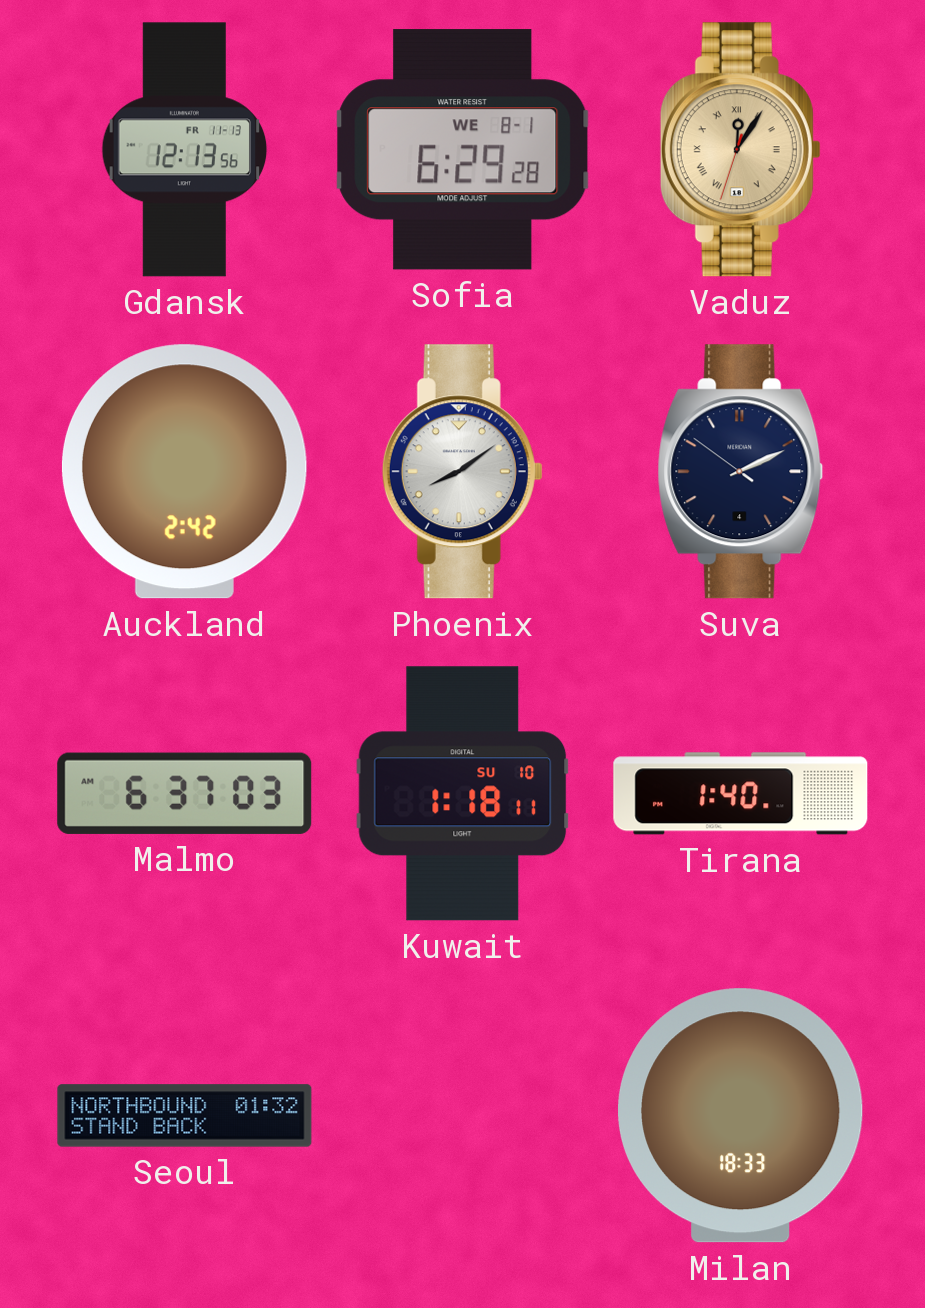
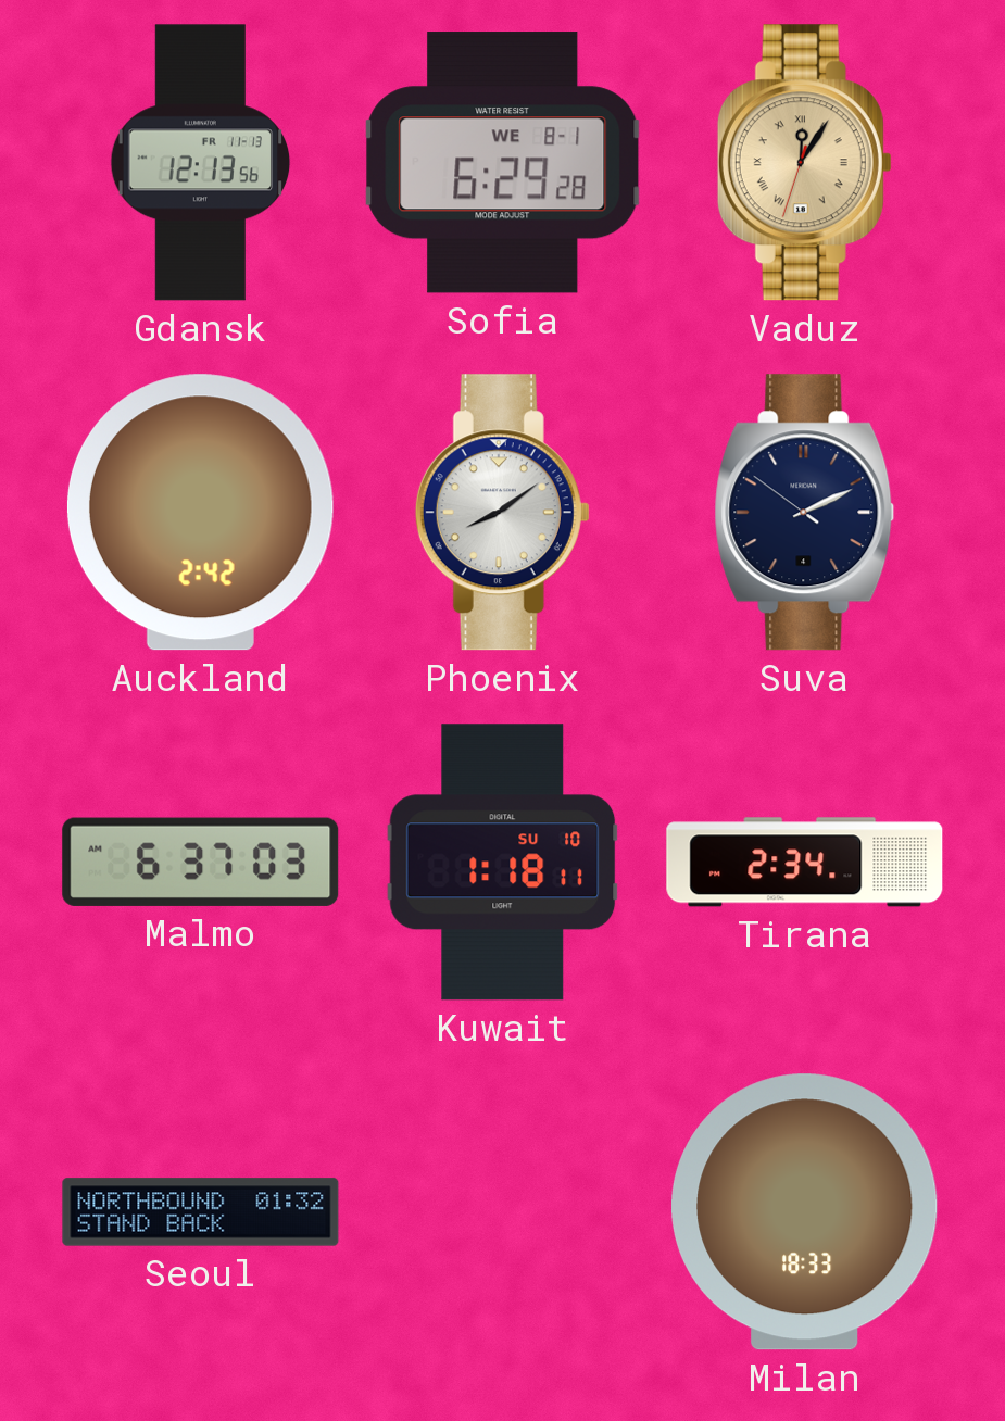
Tirana: 1:40 -> 2:34
